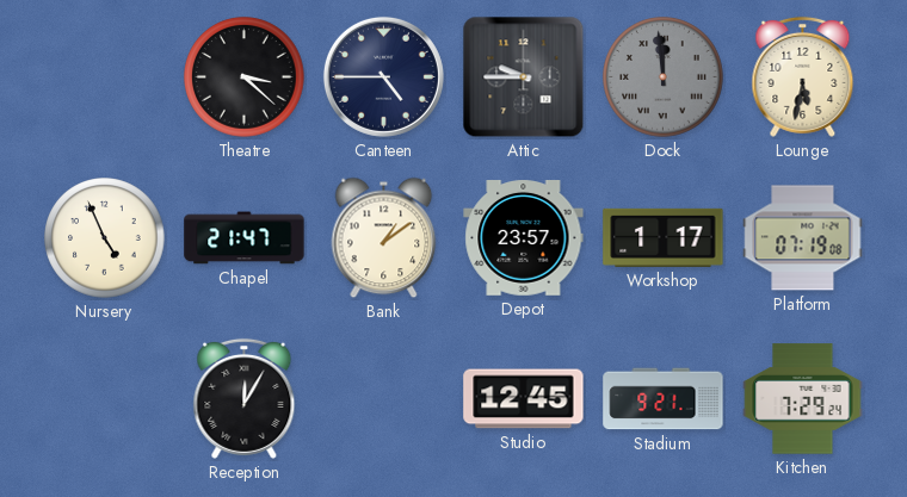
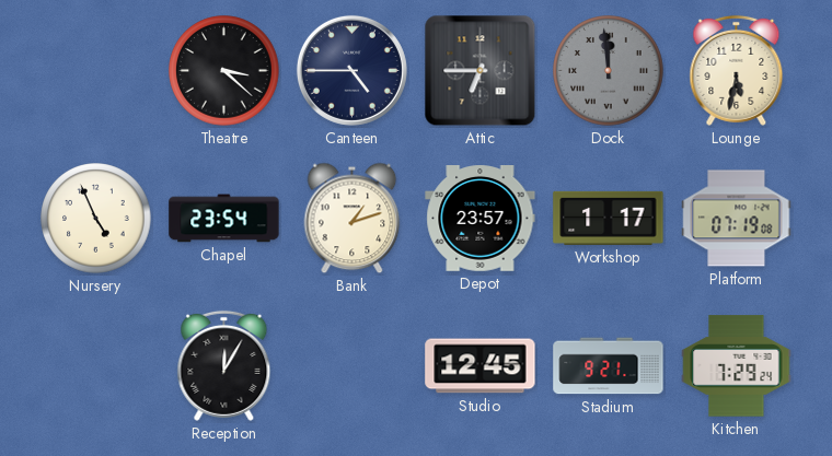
Attic: 9:45 -> 6:45
Chapel: 21:47 -> 23:54
Bank: 1:09 -> 1:12
